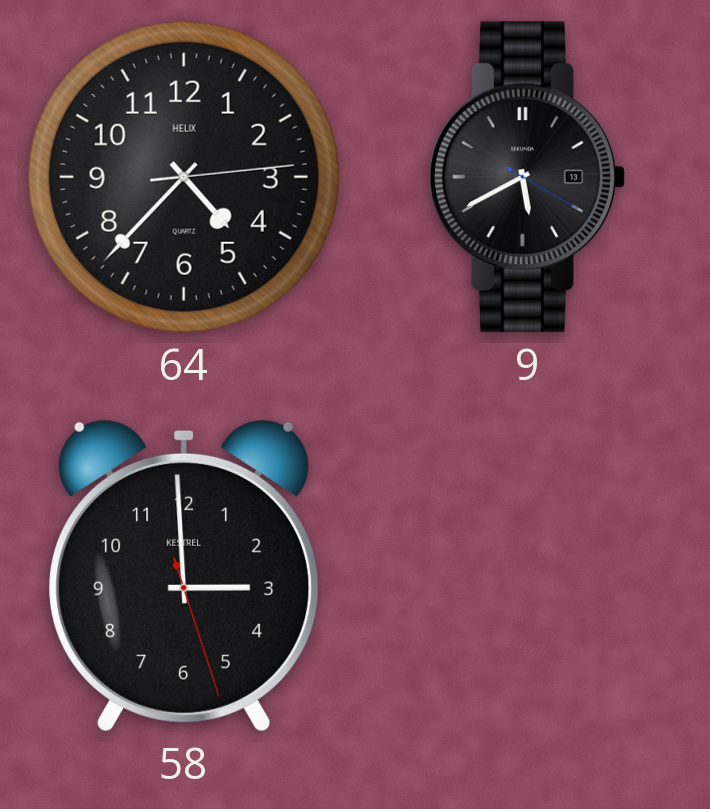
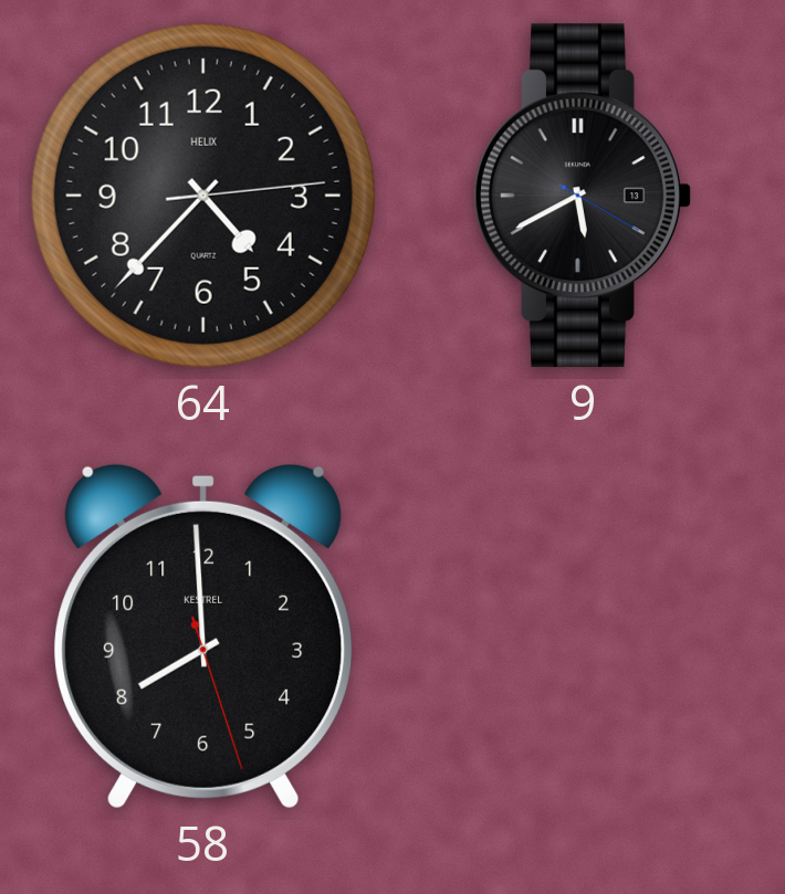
58: 2:59 -> 7:59
